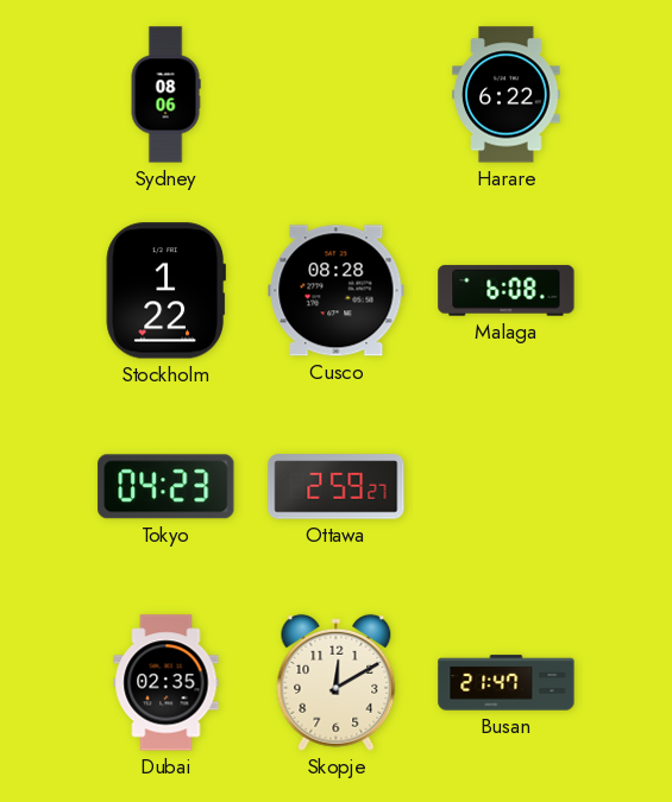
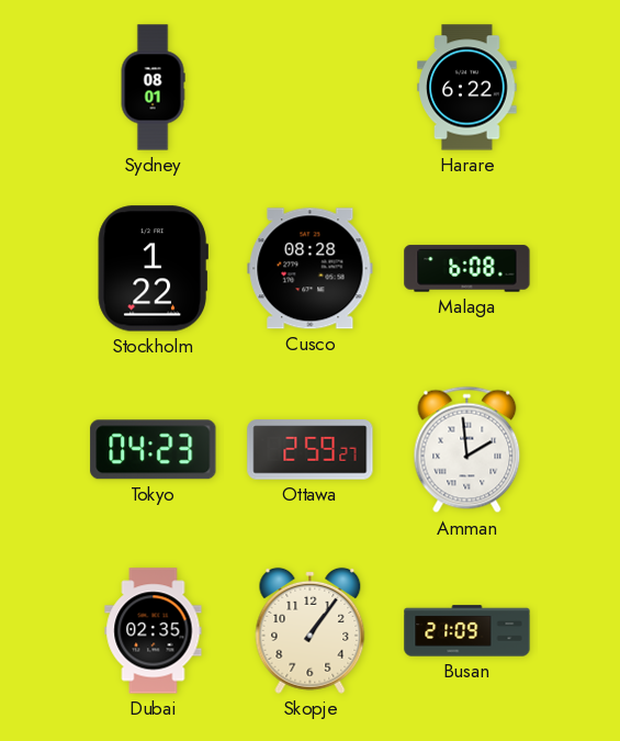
Sydney: 08:06 -> 08:01
Amman: none -> 1:59
Skopje: 12:10 -> 1:06
Busan: 21:47 -> 21:09
